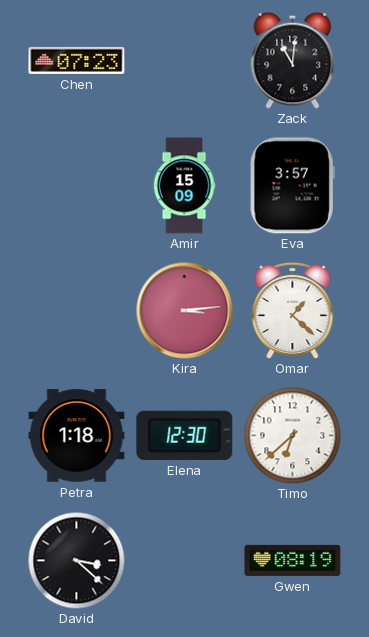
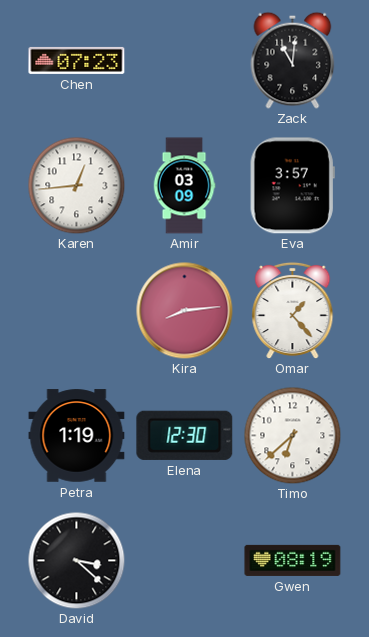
Karen: none -> 12:44
Amir: 15:09 -> 03:09
Kira: 3:14 -> 8:14
Omar: 1:22 -> 1:23
Petra: 1:18 -> 1:19
